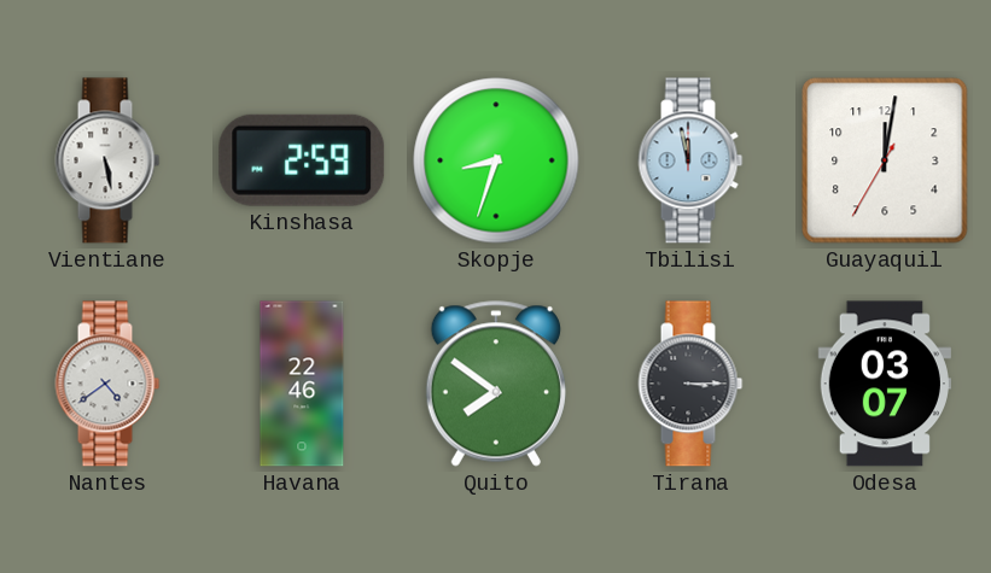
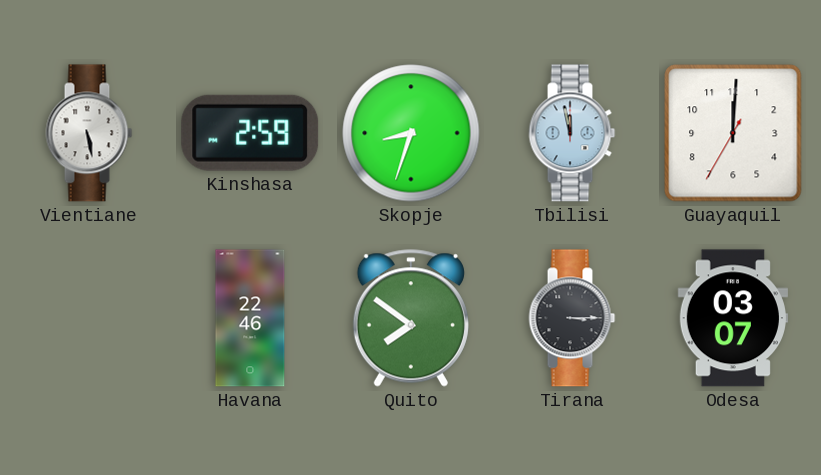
Guayaquil: 12:01 -> 12:00
Nantes: 4:39 -> none
